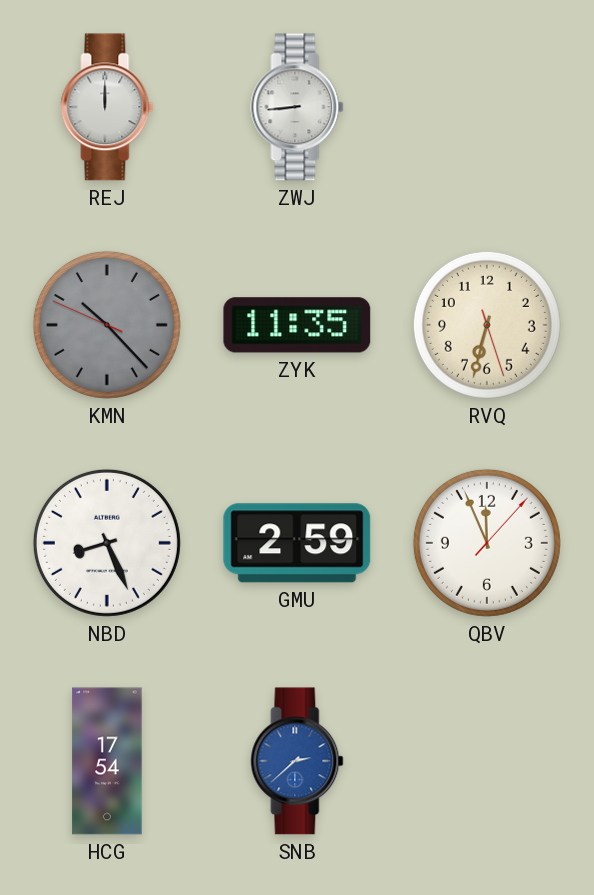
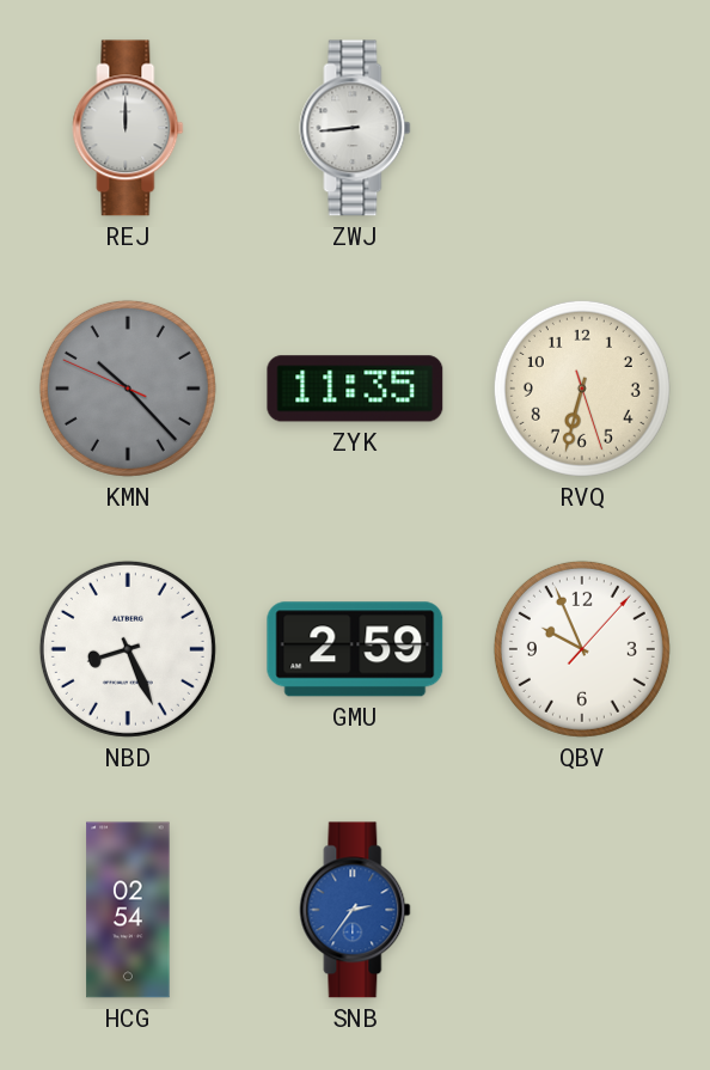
QBV: 11:56 -> 9:56
HCG: 17:54 -> 02:54
SNB: 2:38 -> 2:36
